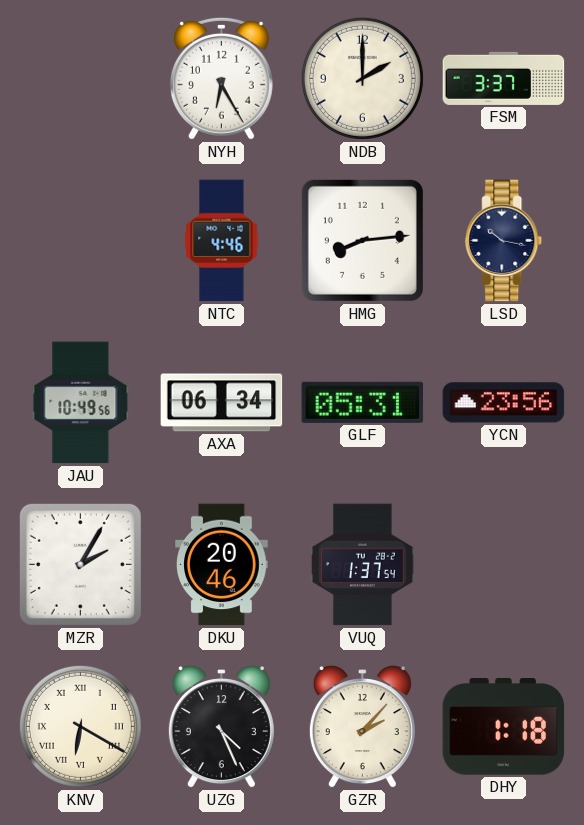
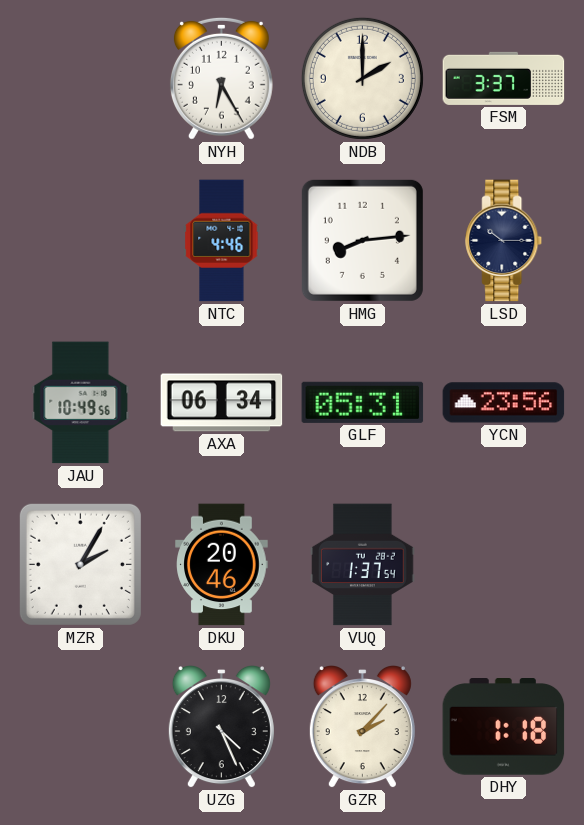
LSD: 10:17 -> 10:15
KNV: 6:20 -> none
